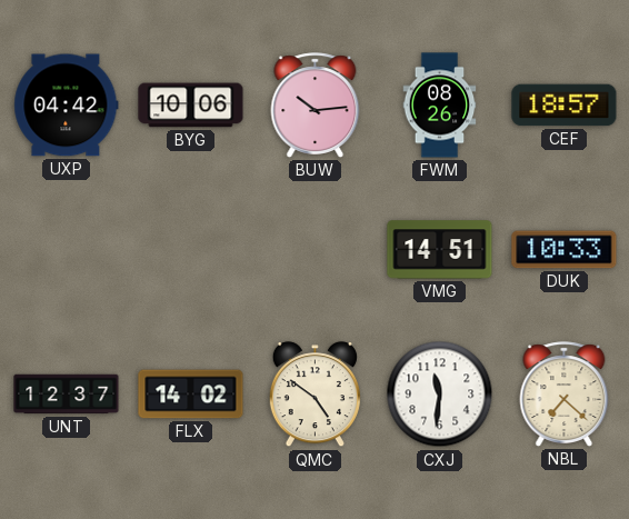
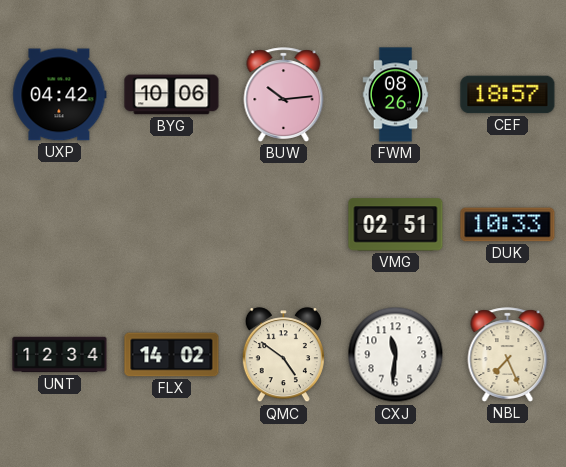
VMG: 14:51 -> 02:51
UNT: 12:37 -> 12:34
NBL: 7:22 -> 7:26
